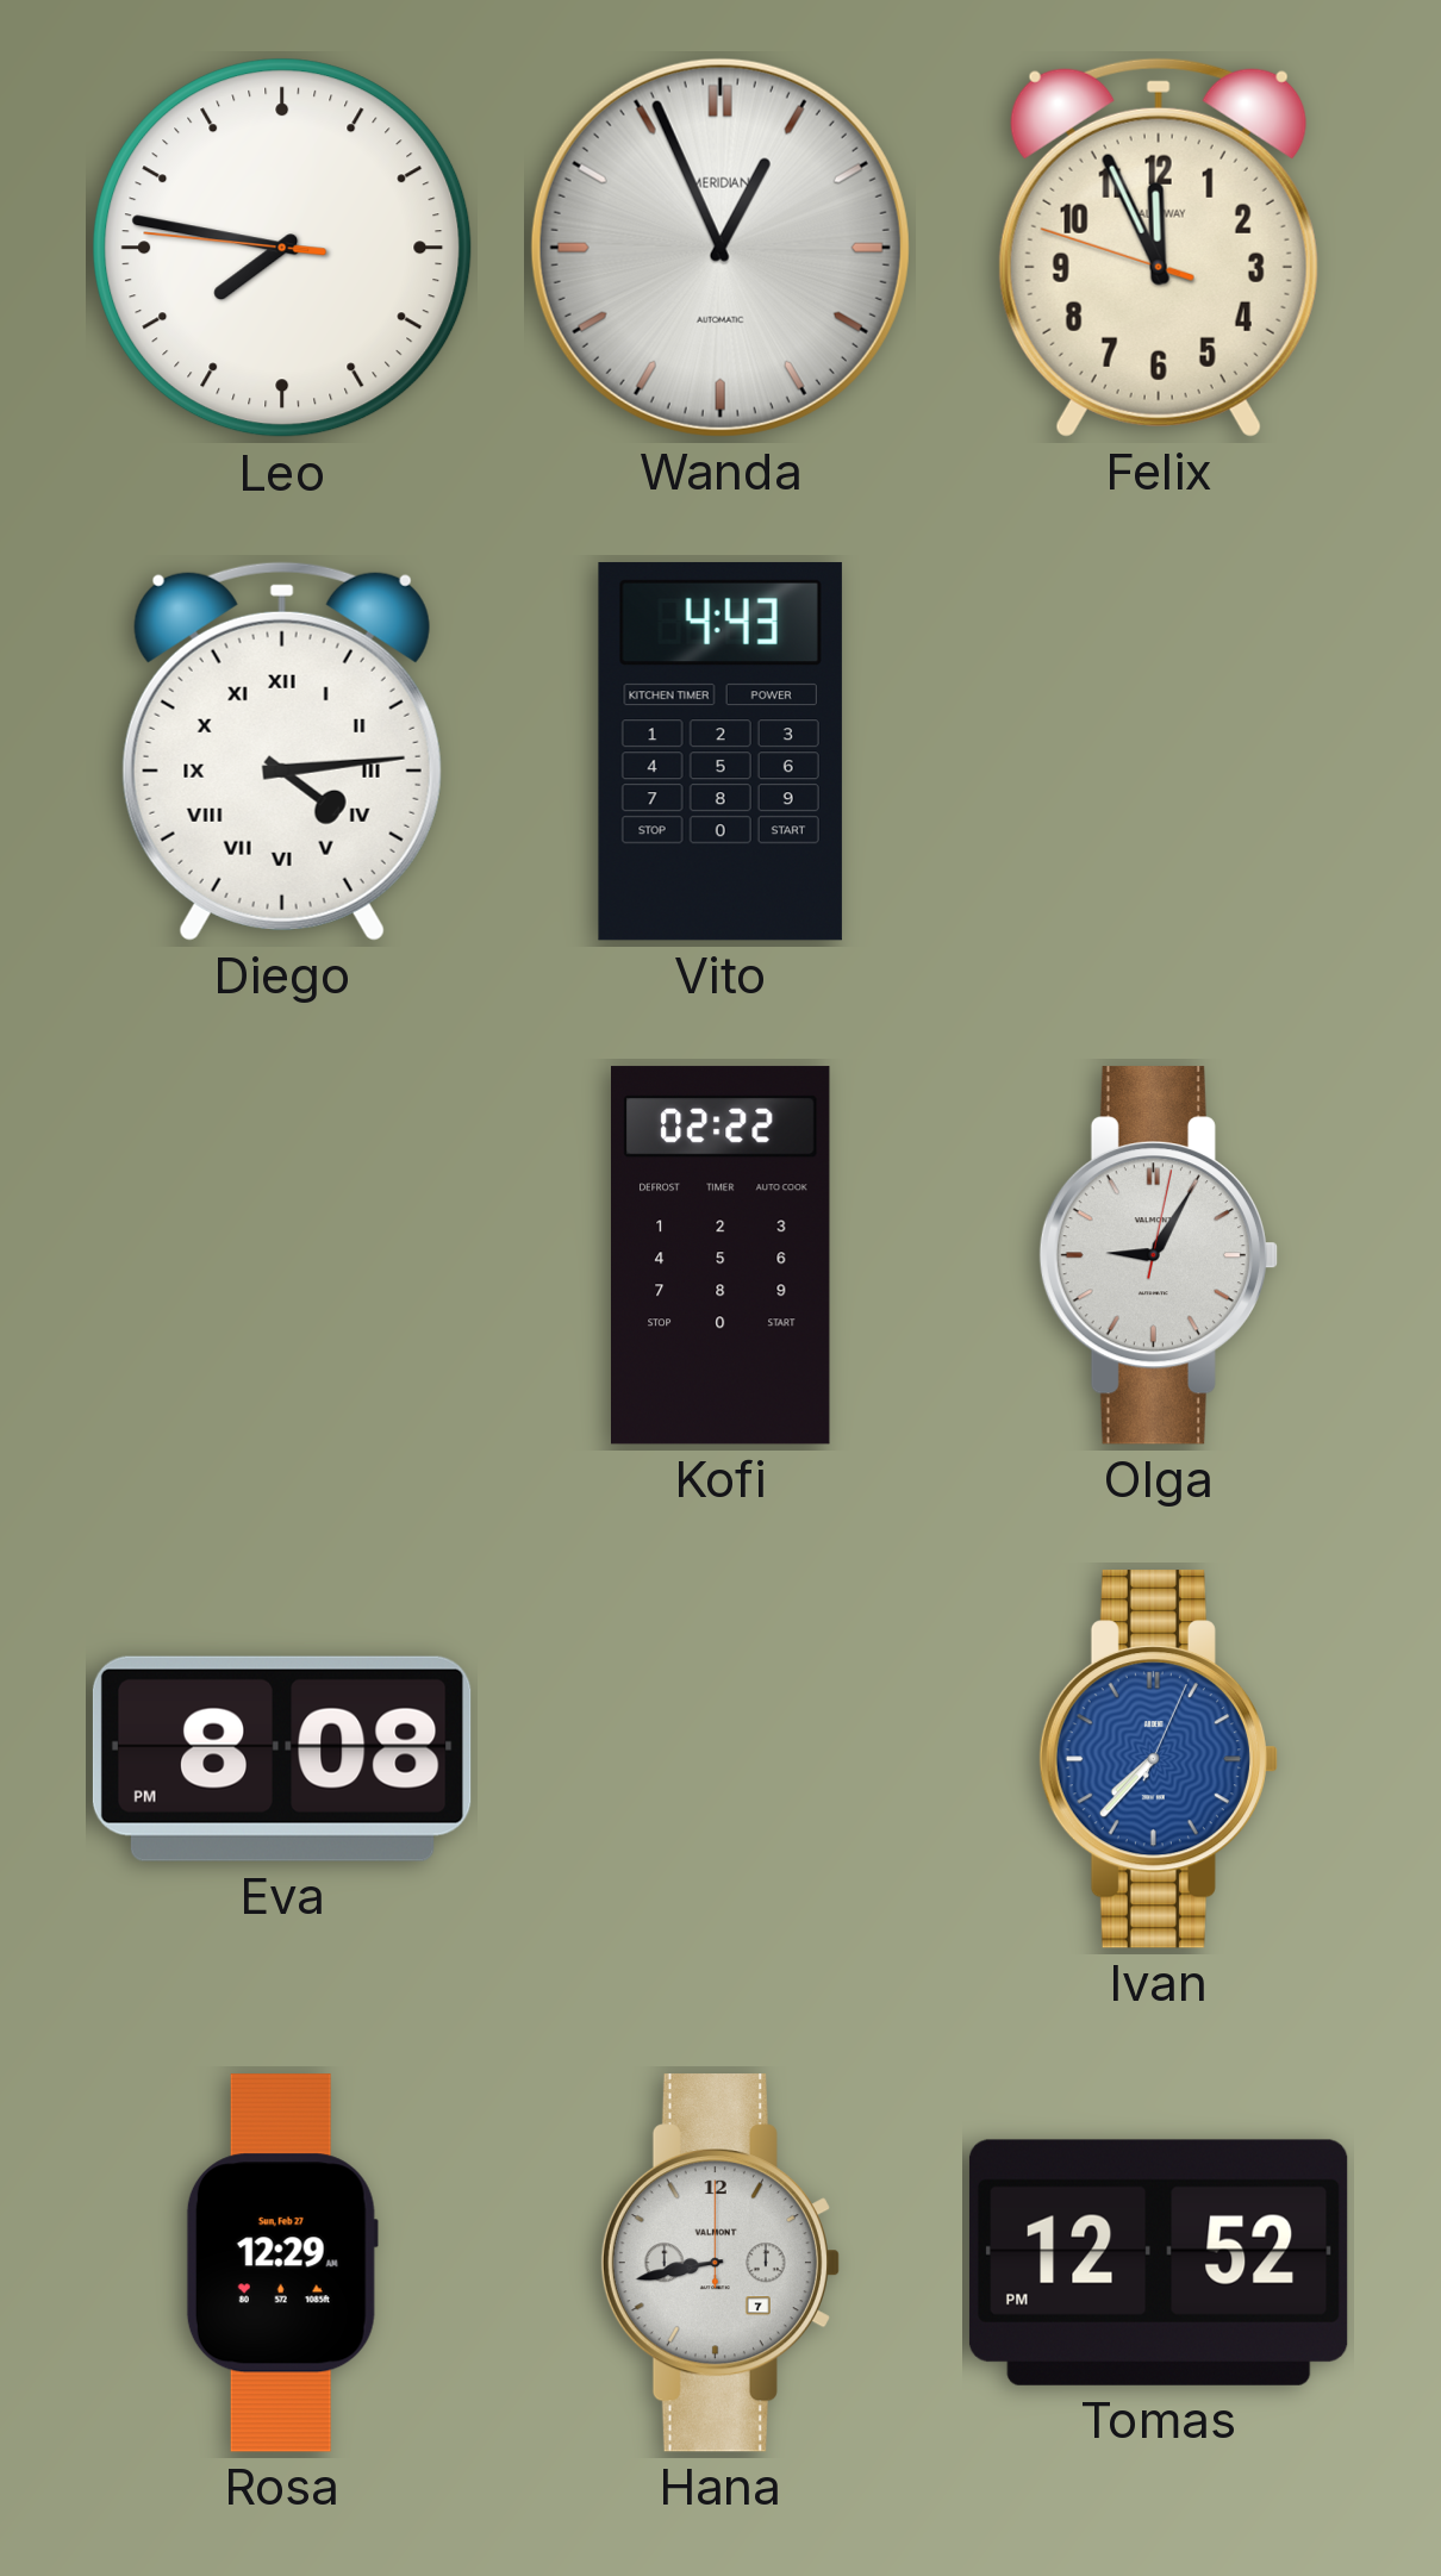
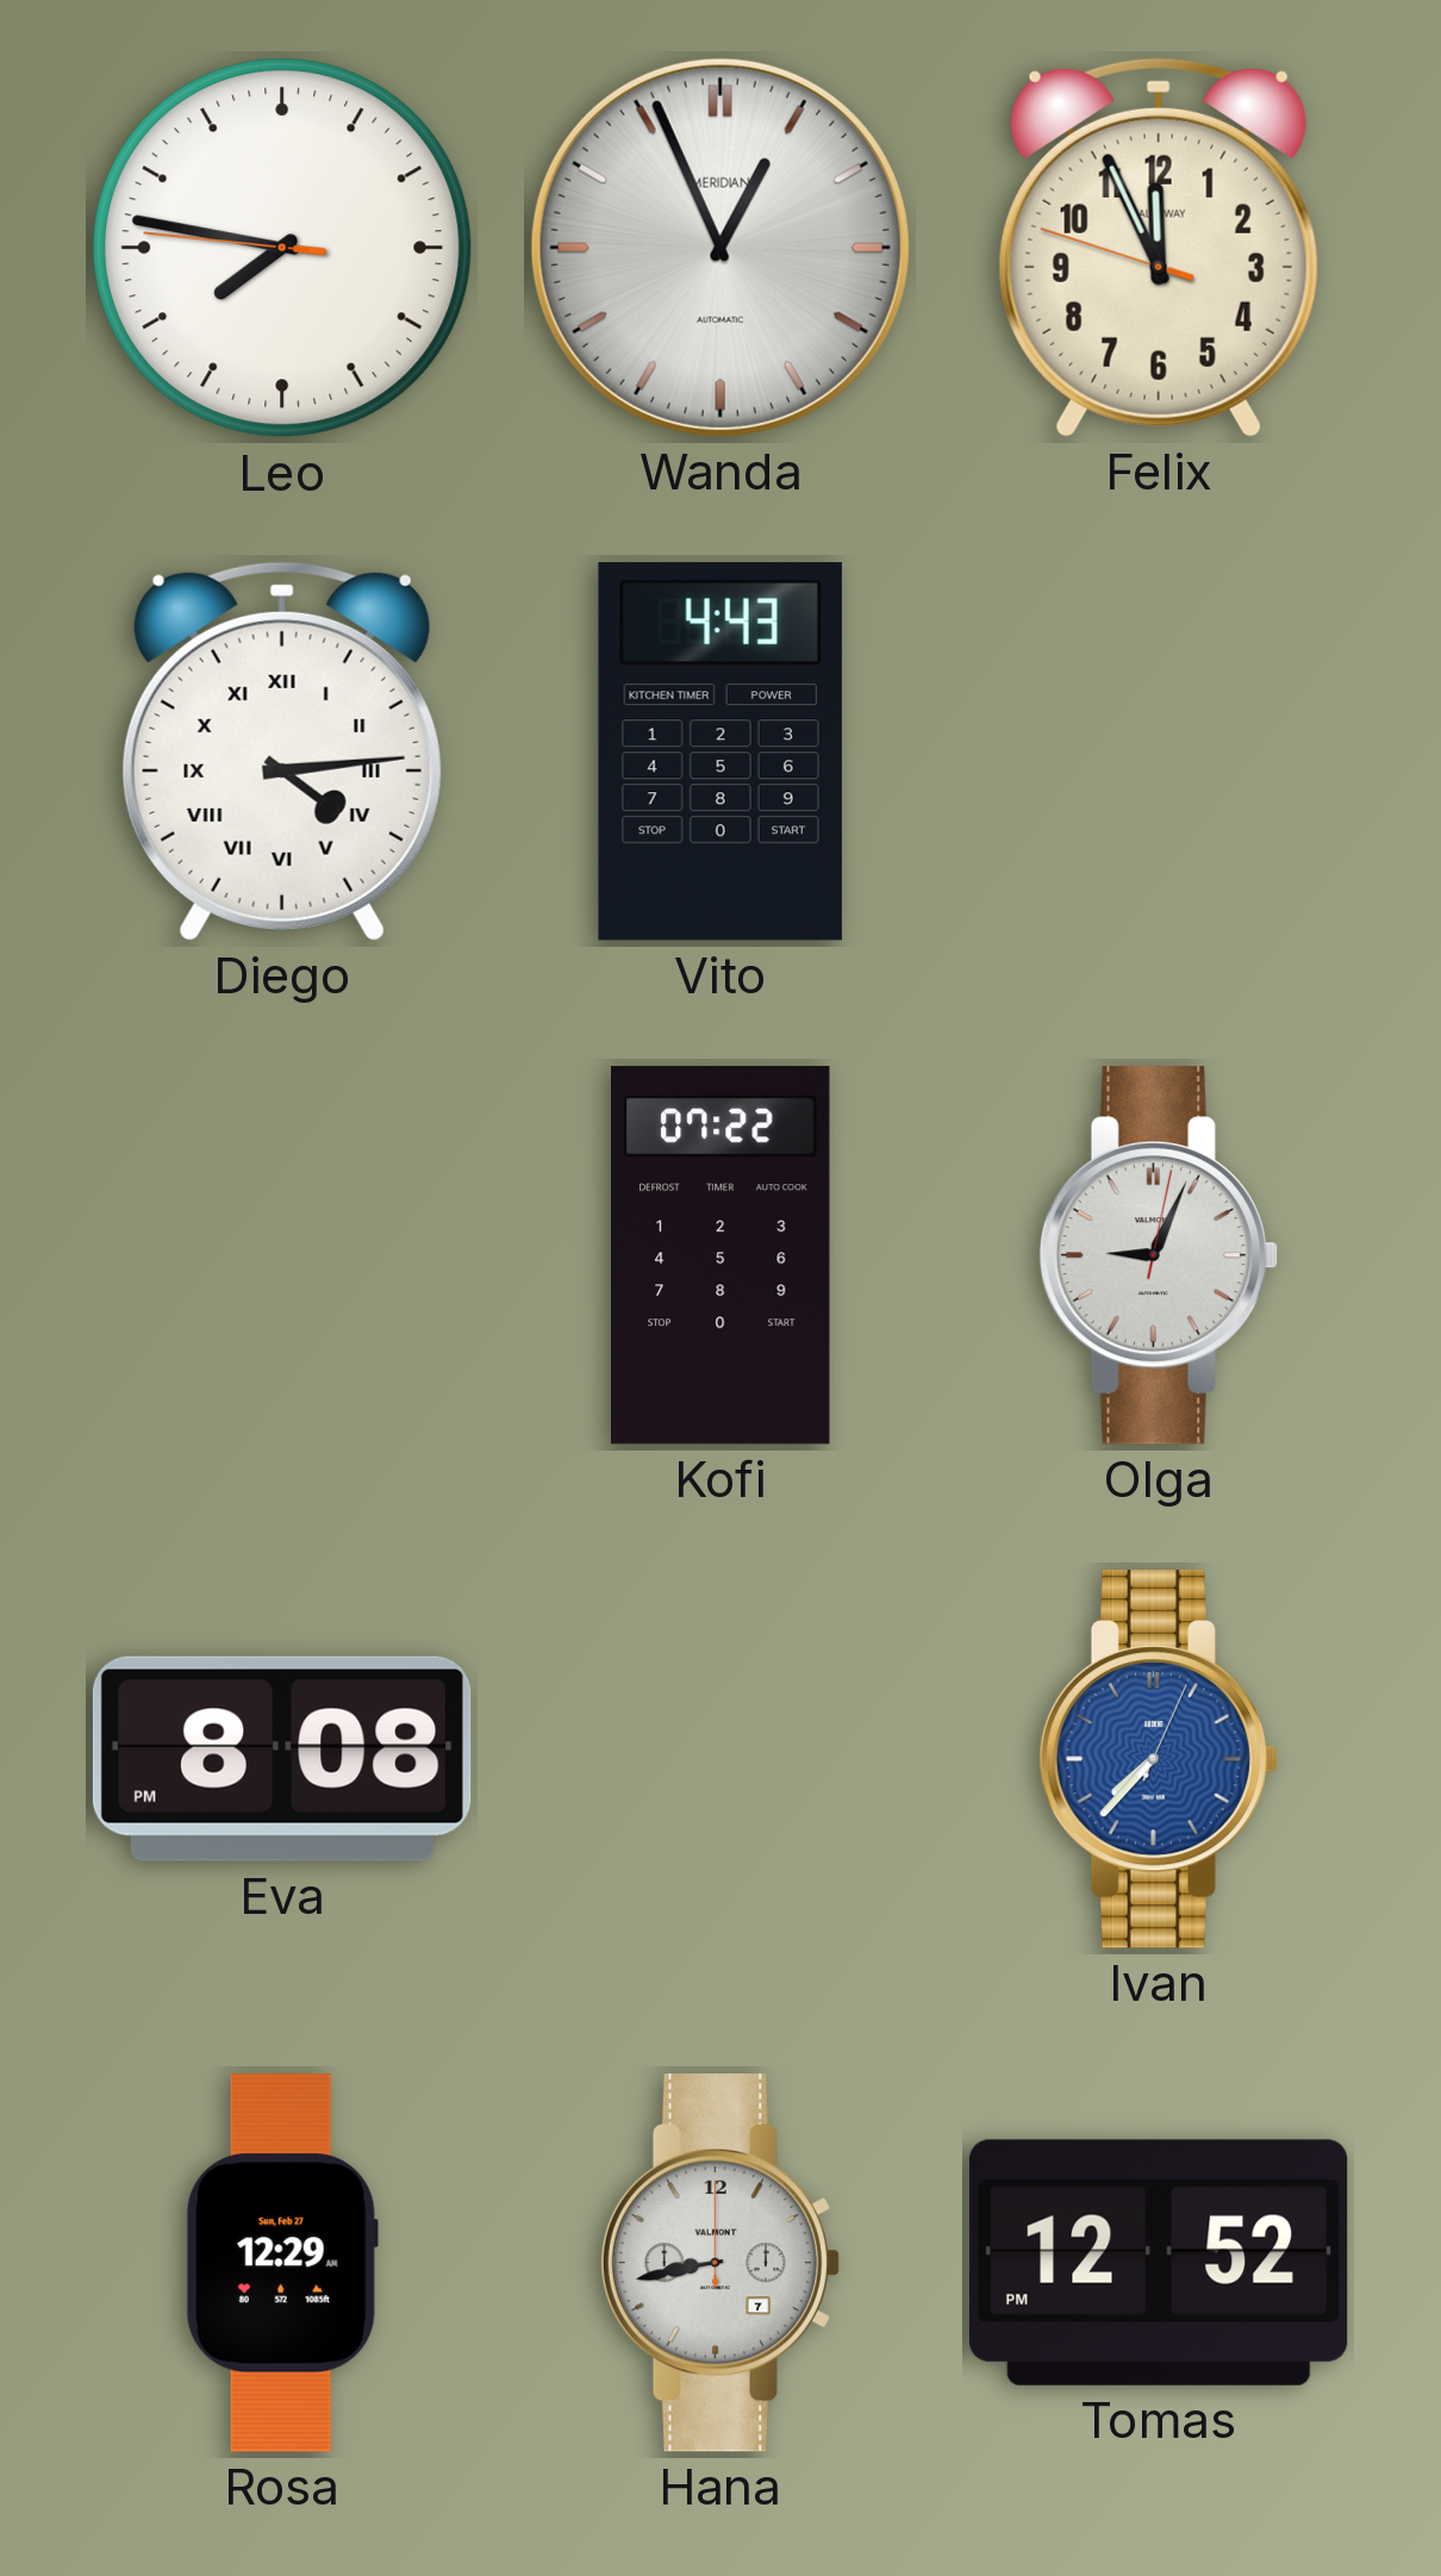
Kofi: 02:22 -> 07:22
Olga: 9:05 -> 9:04
